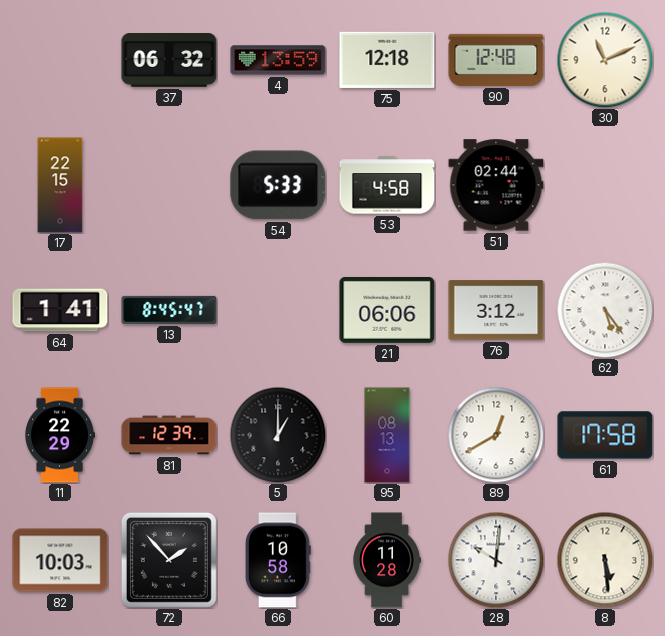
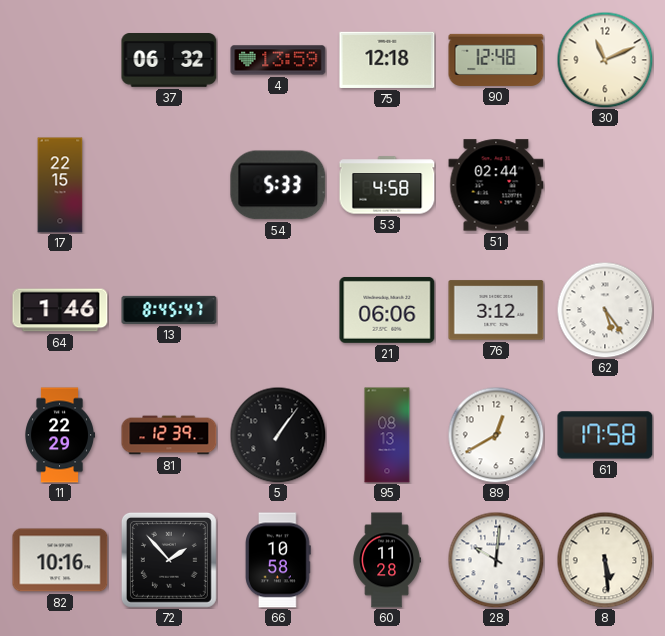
64: 1:41 -> 1:46
5: 1:00 -> 1:06
82: 10:03 -> 10:16
